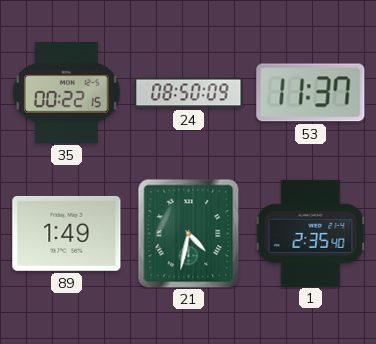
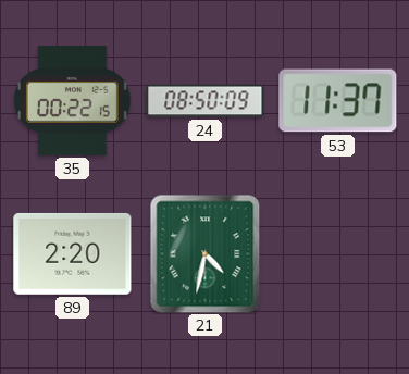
89: 1:49 -> 2:20
1: 2:35 -> none
